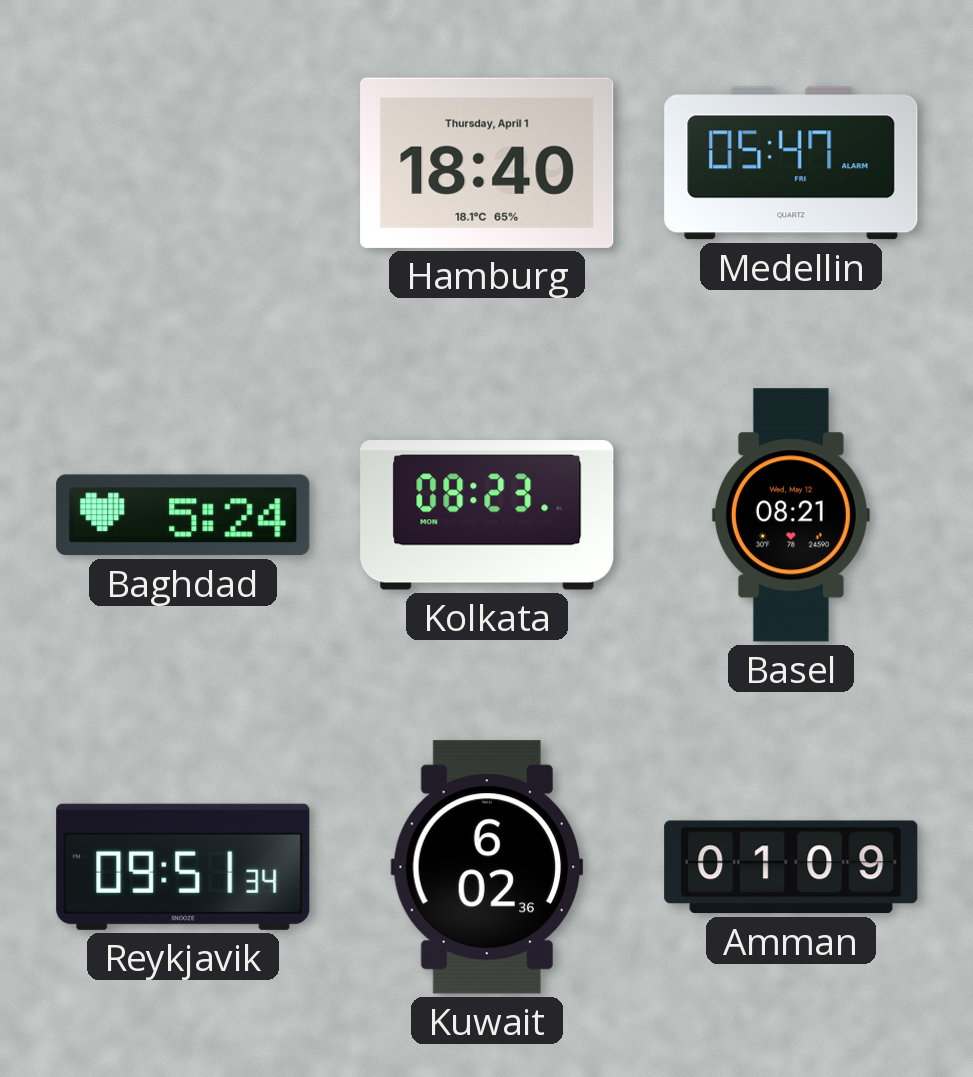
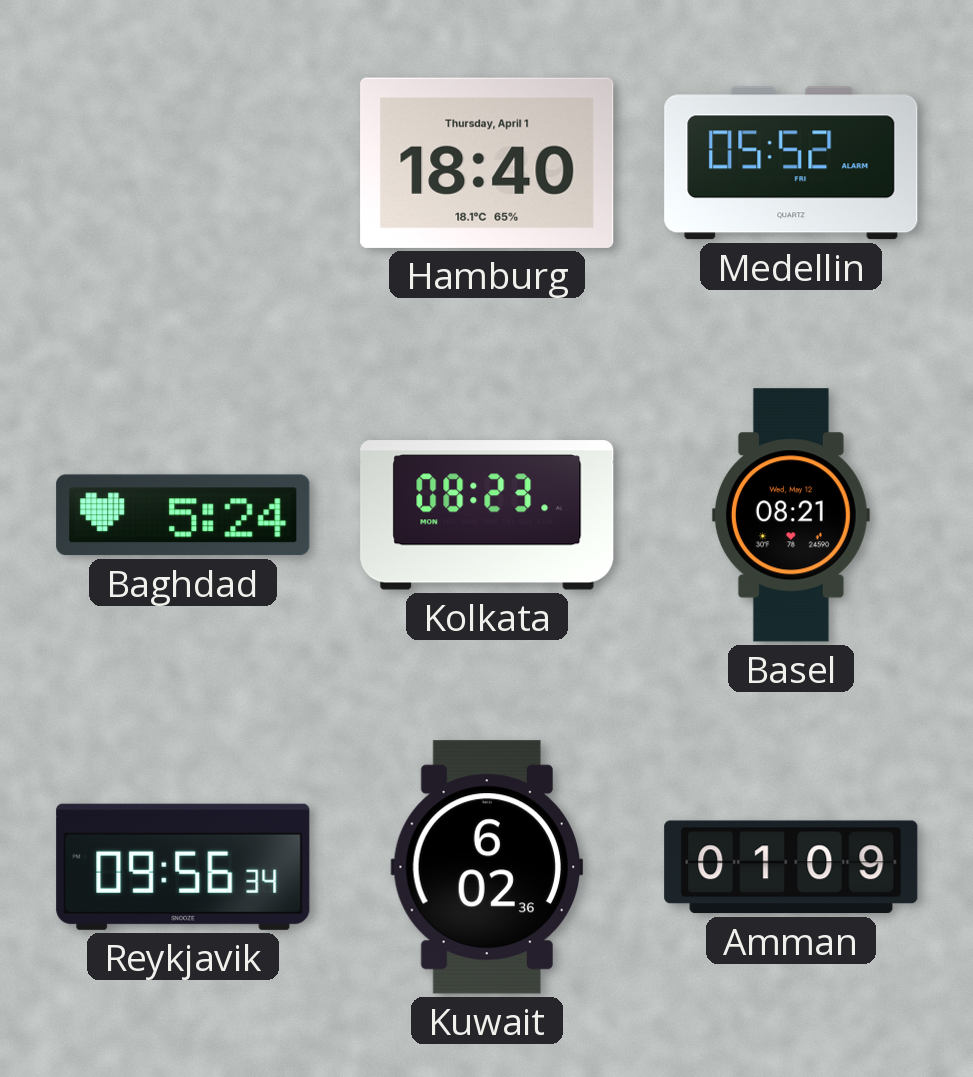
Medellin: 05:47 -> 05:52
Reykjavik: 09:51 -> 09:56
